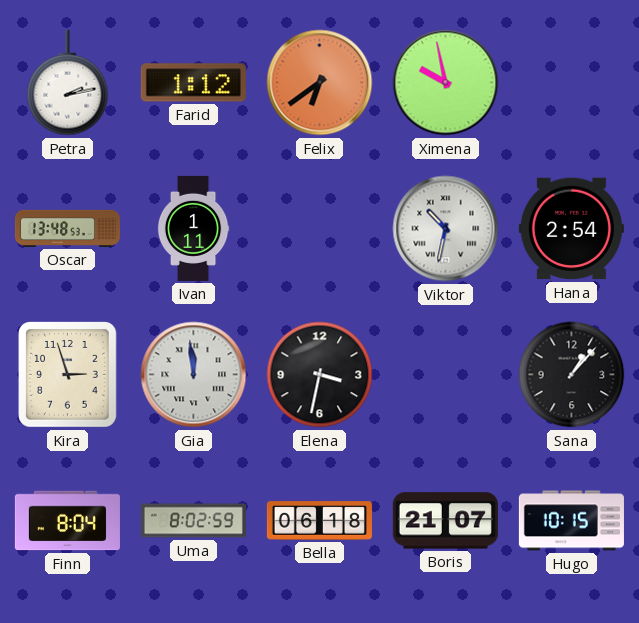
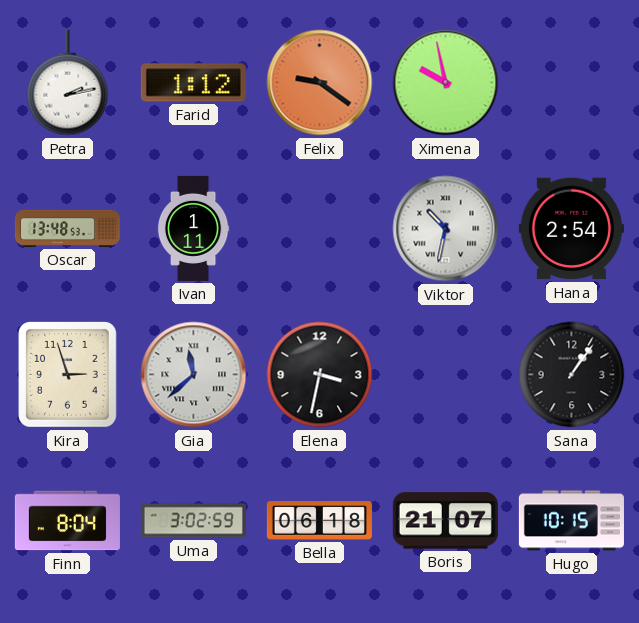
Felix: 6:39 -> 9:21
Gia: 11:59 -> 11:38
Sana: 1:07 -> 1:06
Uma: 8:02 -> 3:02
